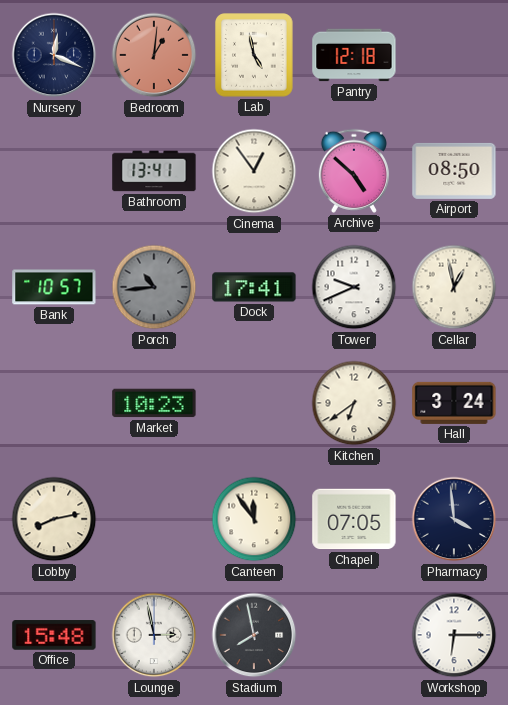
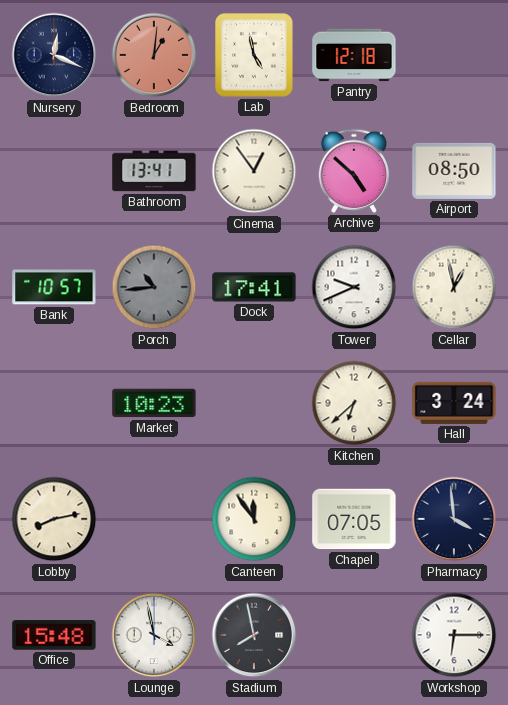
Kitchen: 6:39 -> 6:38
Lounge: 2:58 -> 3:58
